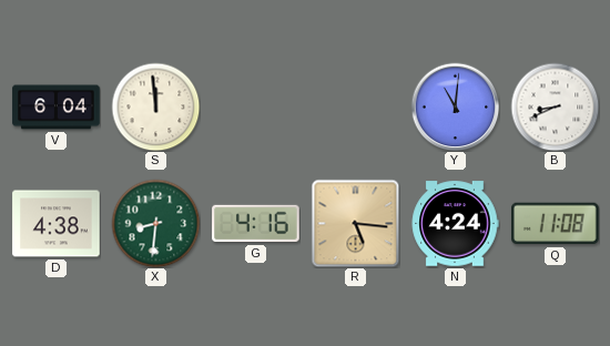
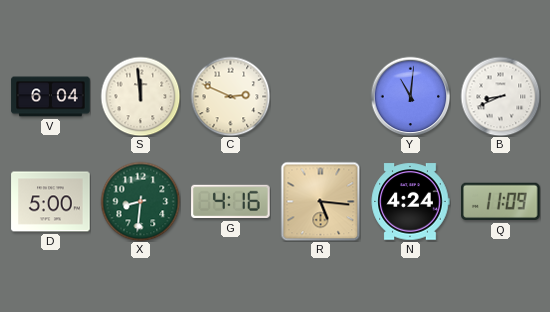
C: none -> 2:49
D: 4:38 -> 5:00
Q: 11:08 -> 11:09
